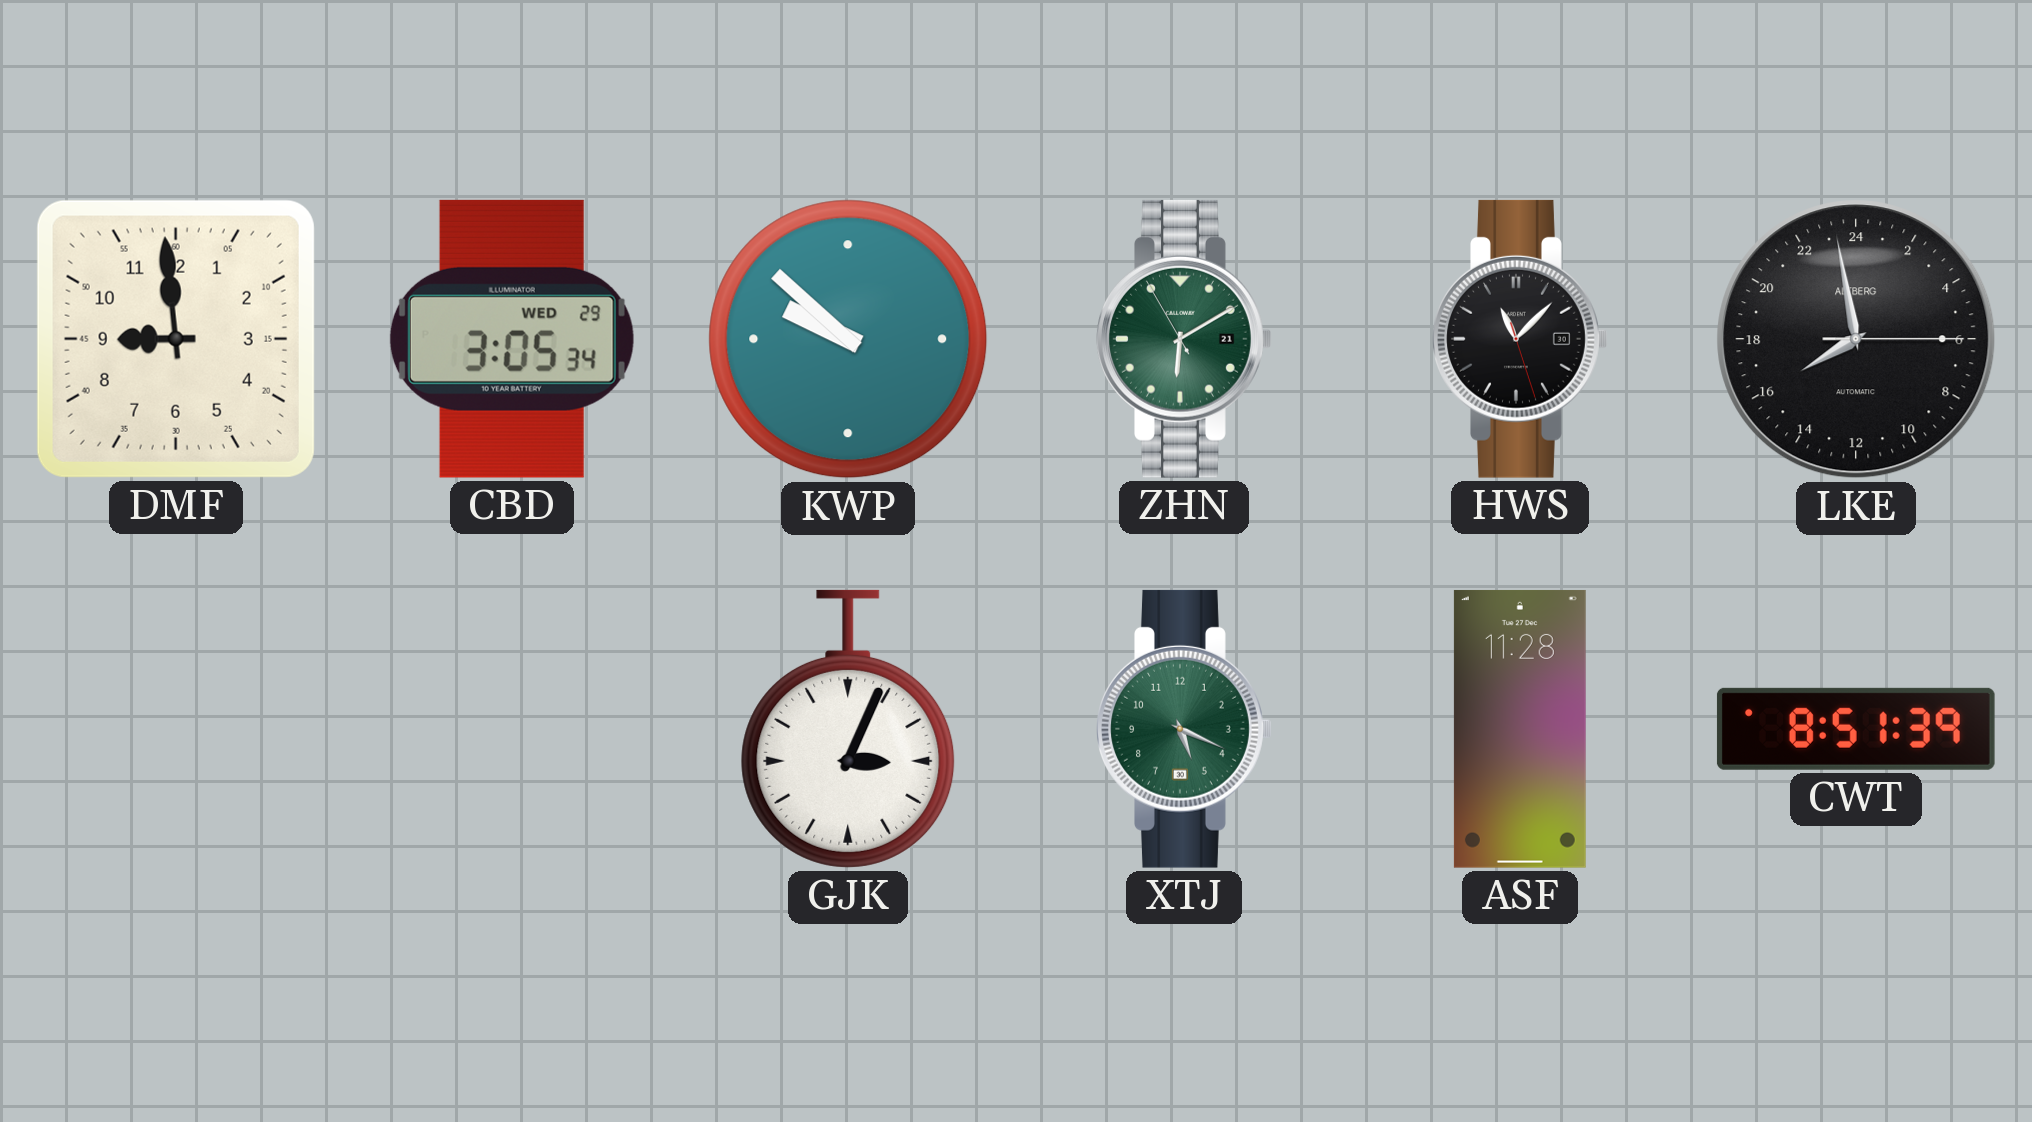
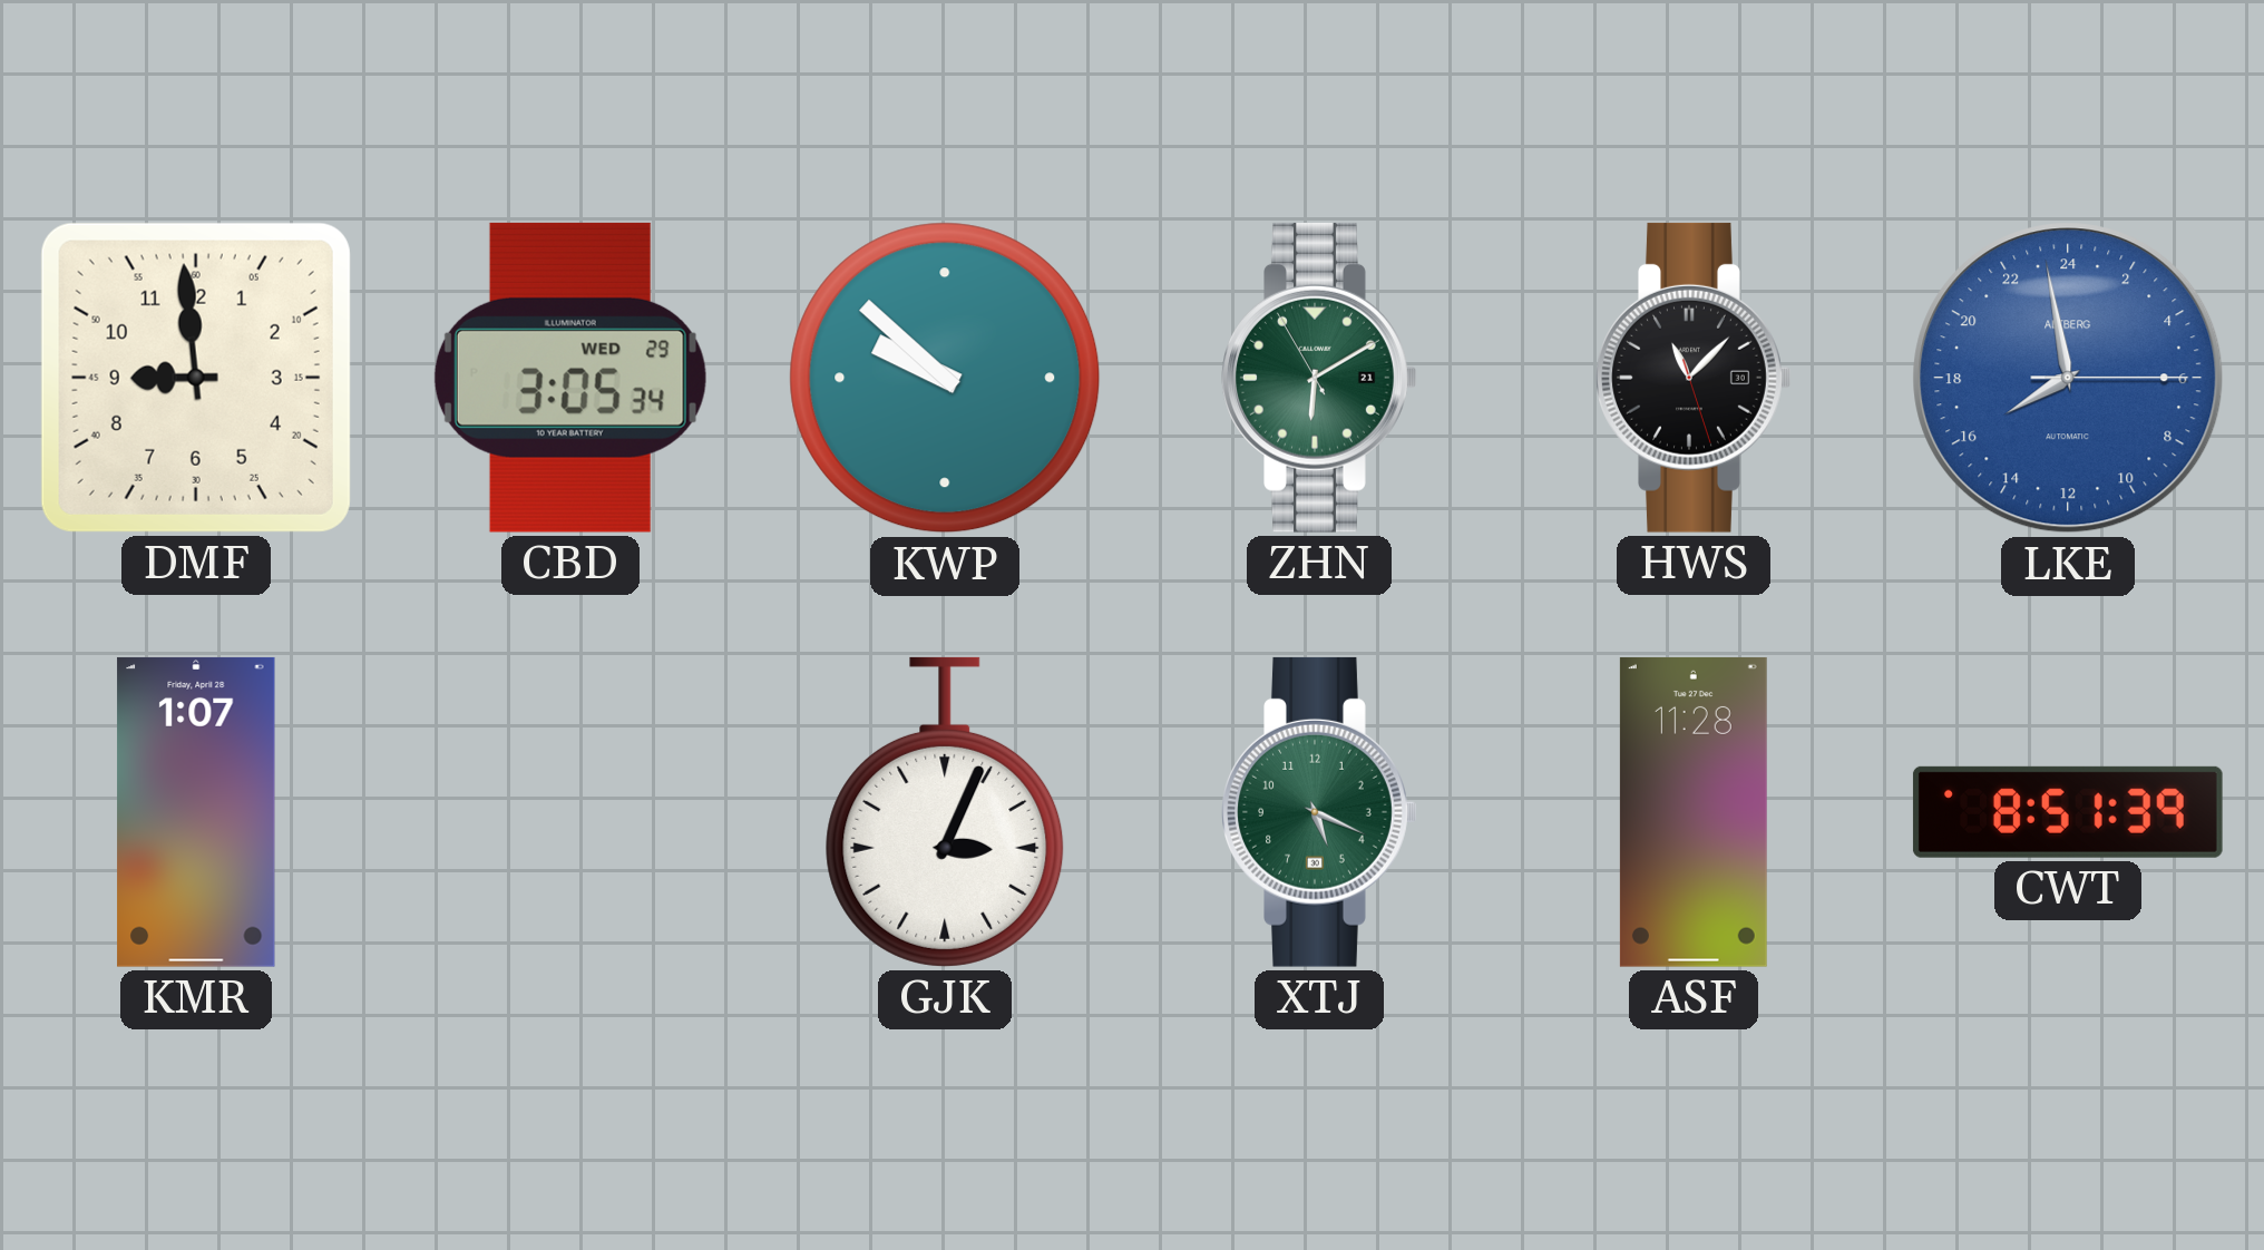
LKE dial: black -> blue
KMR: none -> 1:07
